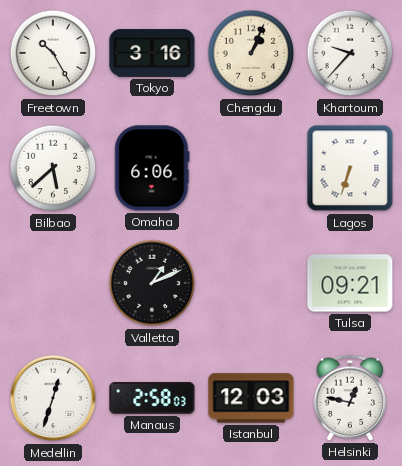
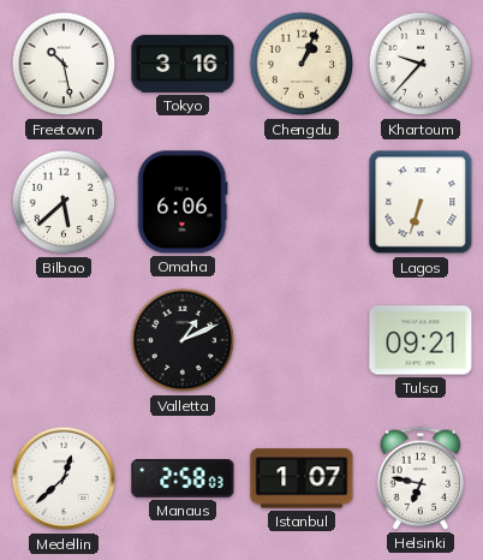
Freetown: 10:25 -> 10:28
Medellin: 12:33 -> 12:38
Istanbul: 12:03 -> 1:07
Helsinki: 12:47 -> 6:47
